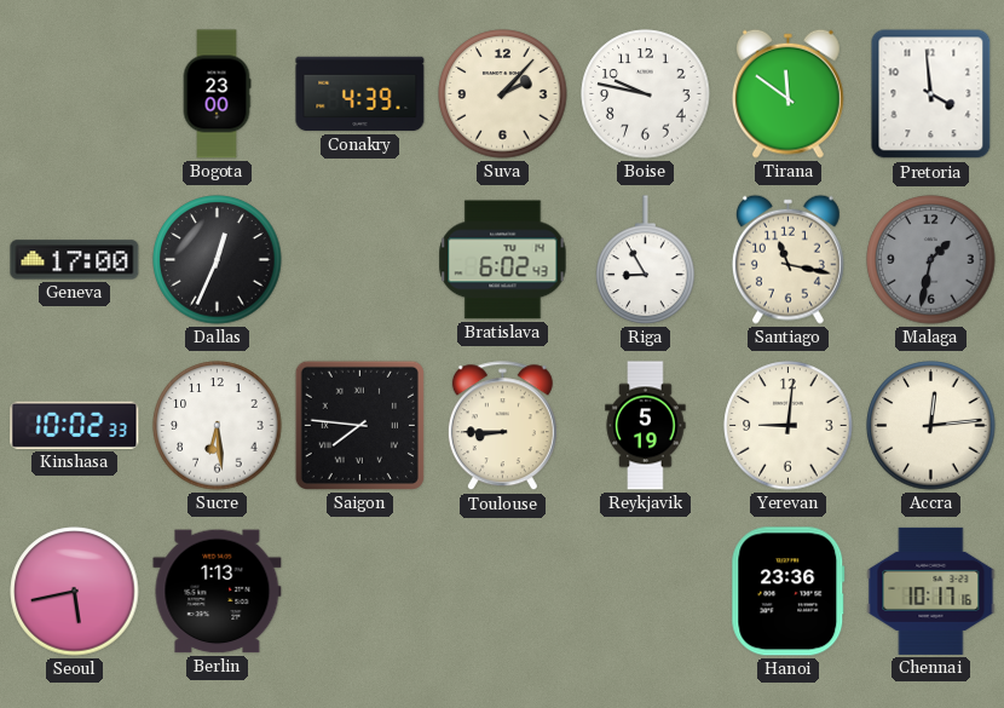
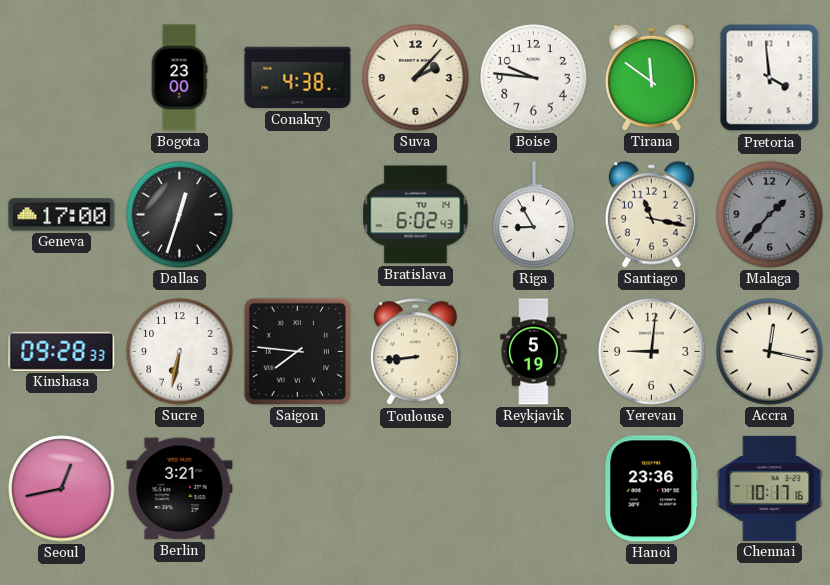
Conakry: 4:39 -> 4:38
Boise: 9:47 -> 9:46
Dallas: 12:34 -> 12:33
Malaga: 1:32 -> 1:37
Kinshasa: 10:02 -> 09:28
Sucre: 6:29 -> 6:32
Toulouse: 8:45 -> 8:44
Accra: 12:14 -> 12:17
Seoul: 5:43 -> 12:43
Berlin: 1:13 -> 3:21
